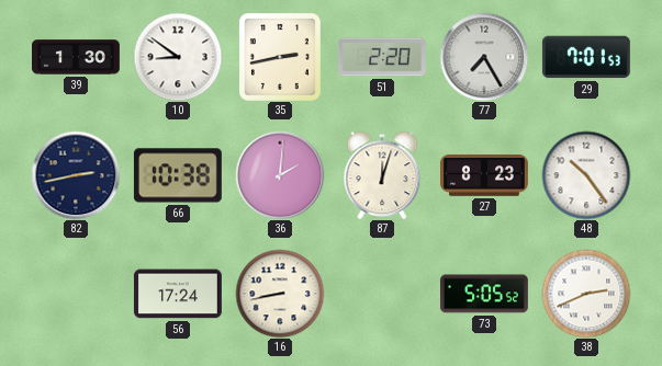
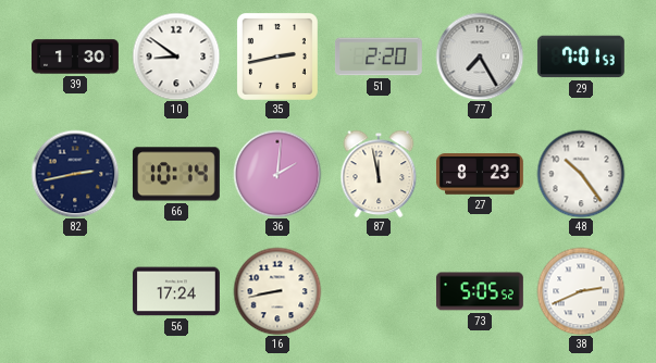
66: 10:38 -> 10:14
87: 12:03 -> 11:58
